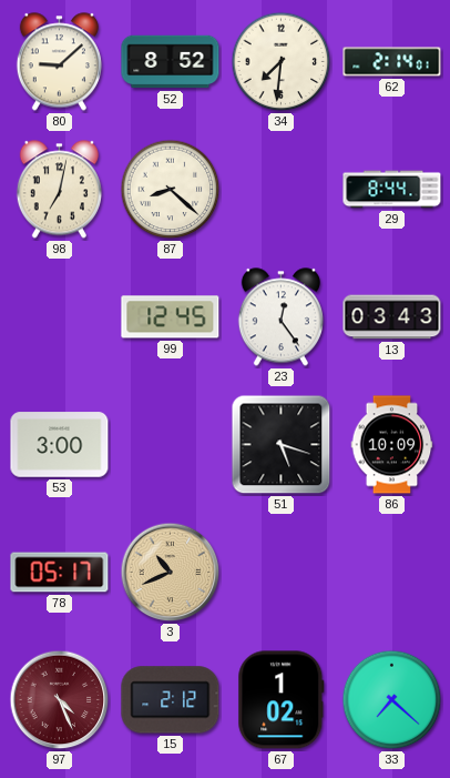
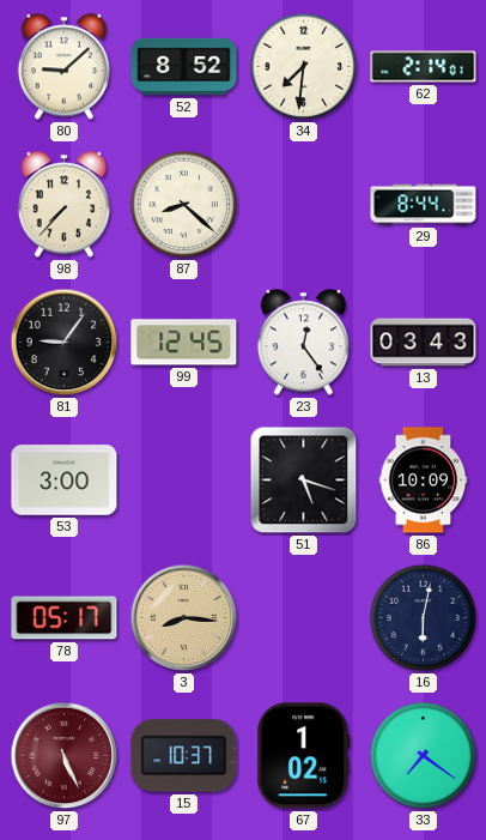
98: 7:02 -> 7:37
81: none -> 9:06
3: 10:41 -> 8:16
16: none -> 6:02
97: 4:26 -> 5:26
15: 2:12 -> 10:37
33: 7:22 -> 7:21
